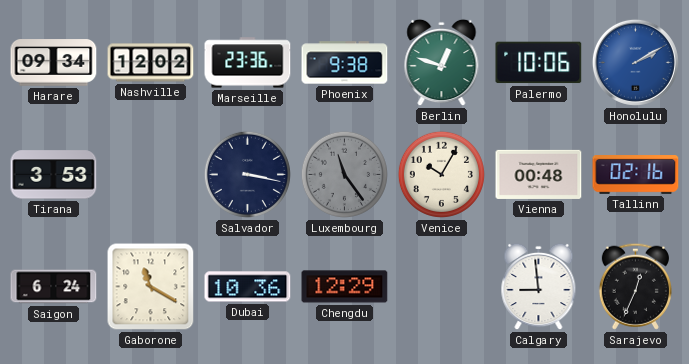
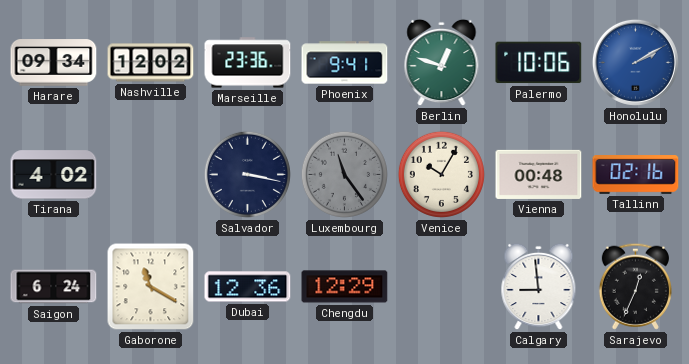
Phoenix: 9:38 -> 9:41
Tirana: 3:53 -> 4:02
Dubai: 10:36 -> 12:36
